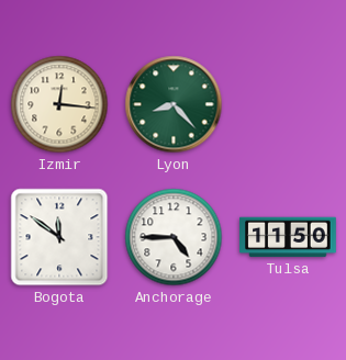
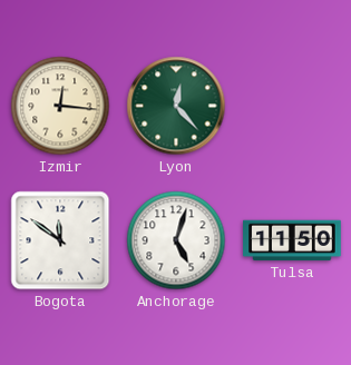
Lyon: 8:23 -> 12:23
Anchorage: 4:45 -> 5:03
